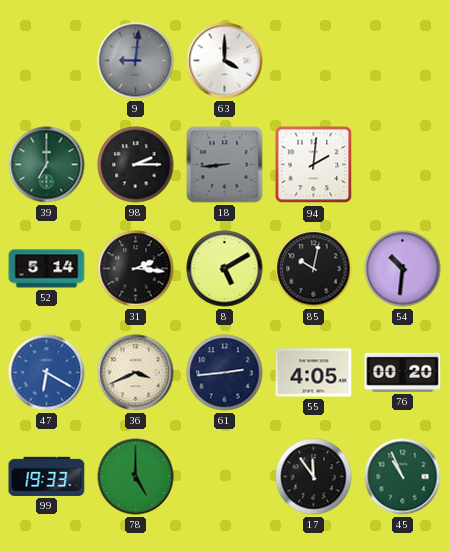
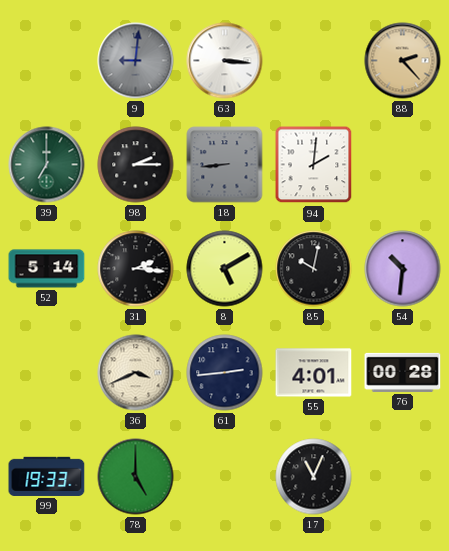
63: 4:00 -> 3:16
88: none -> 2:23
47: 6:20 -> none
55: 4:05 -> 4:01
76: 00:20 -> 00:28
17: 11:54 -> 11:04
45: 10:56 -> none
